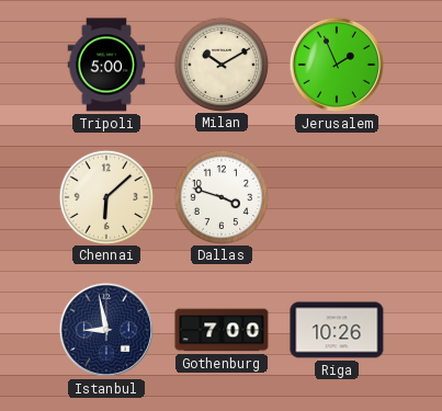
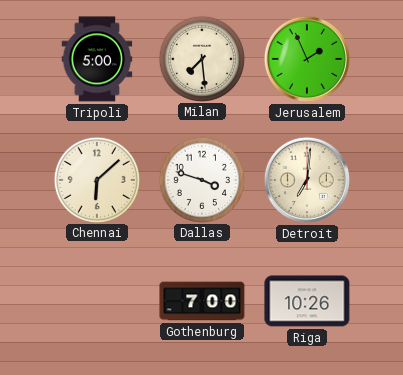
Milan: 10:10 -> 7:29
Detroit: none -> 7:01
Istanbul: 8:58 -> none
